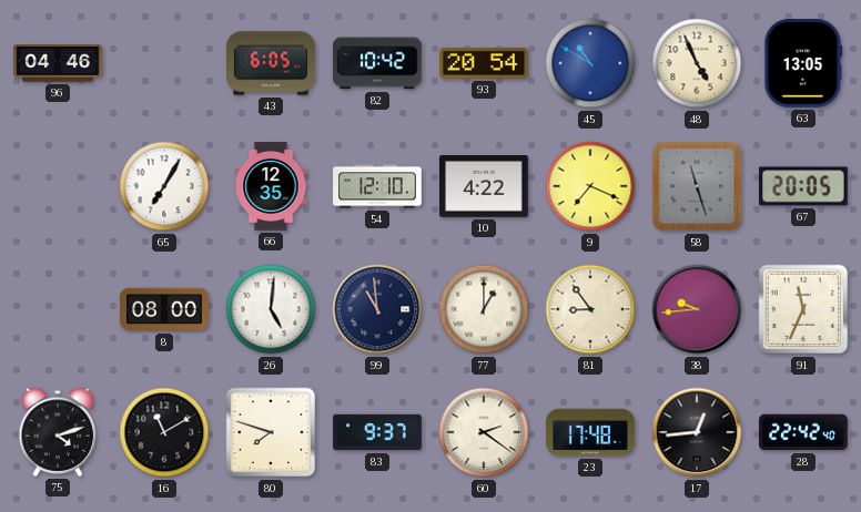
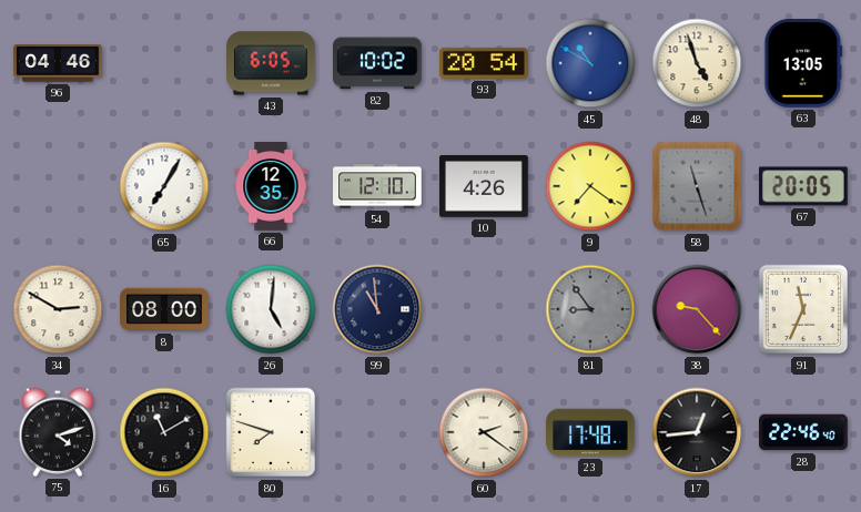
82: 10:42 -> 10:02
48: 4:56 -> 4:57
10: 4:22 -> 4:26
9: 7:19 -> 7:21
34: none -> 2:50
77: 1:00 -> none
81 dial: cream -> grey
38: 9:44 -> 9:23
83: 9:37 -> none
28: 22:42 -> 22:46
